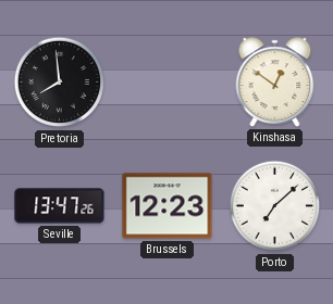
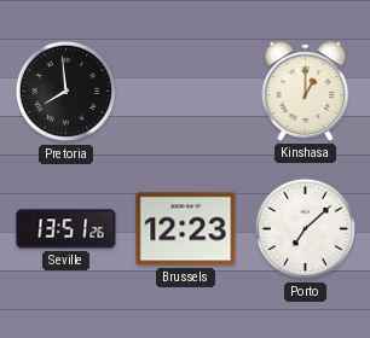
Kinshasa: 12:51 -> 1:00
Seville: 13:47 -> 13:51
